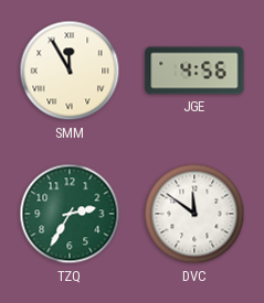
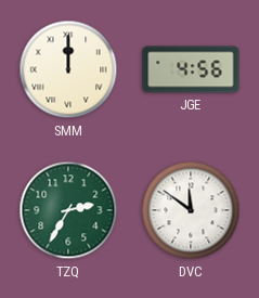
SMM: 11:55 -> 12:00
